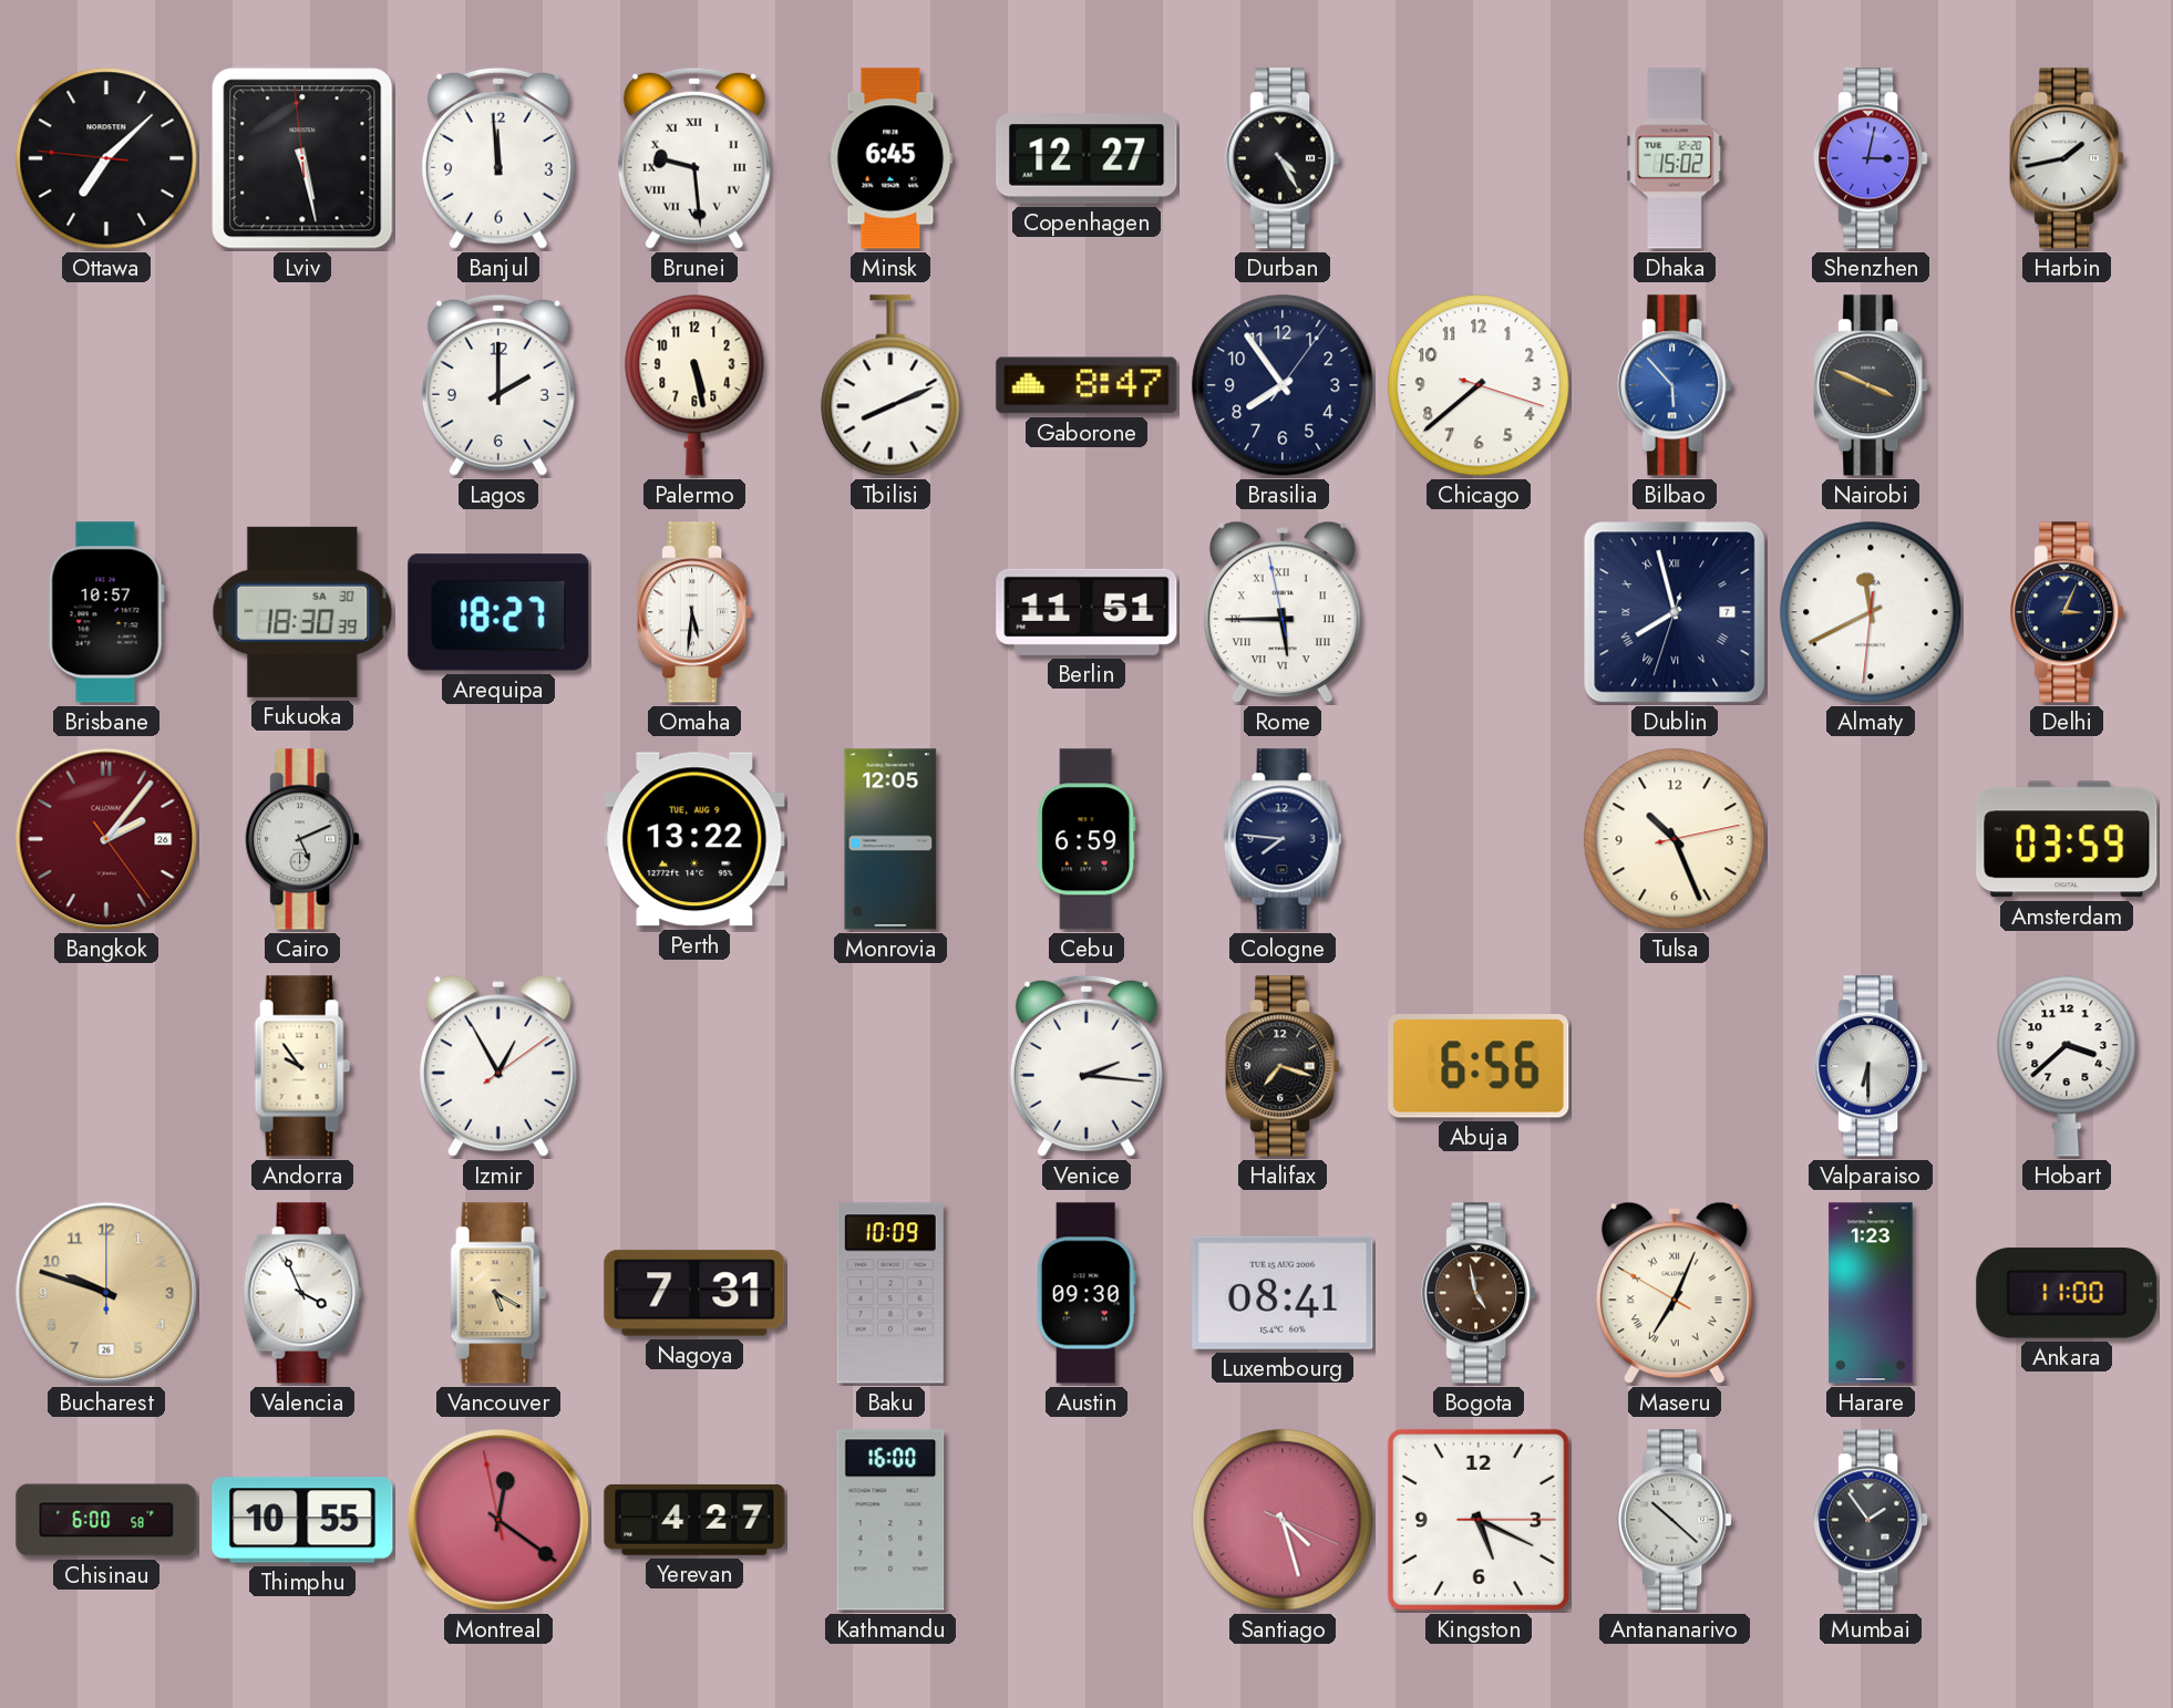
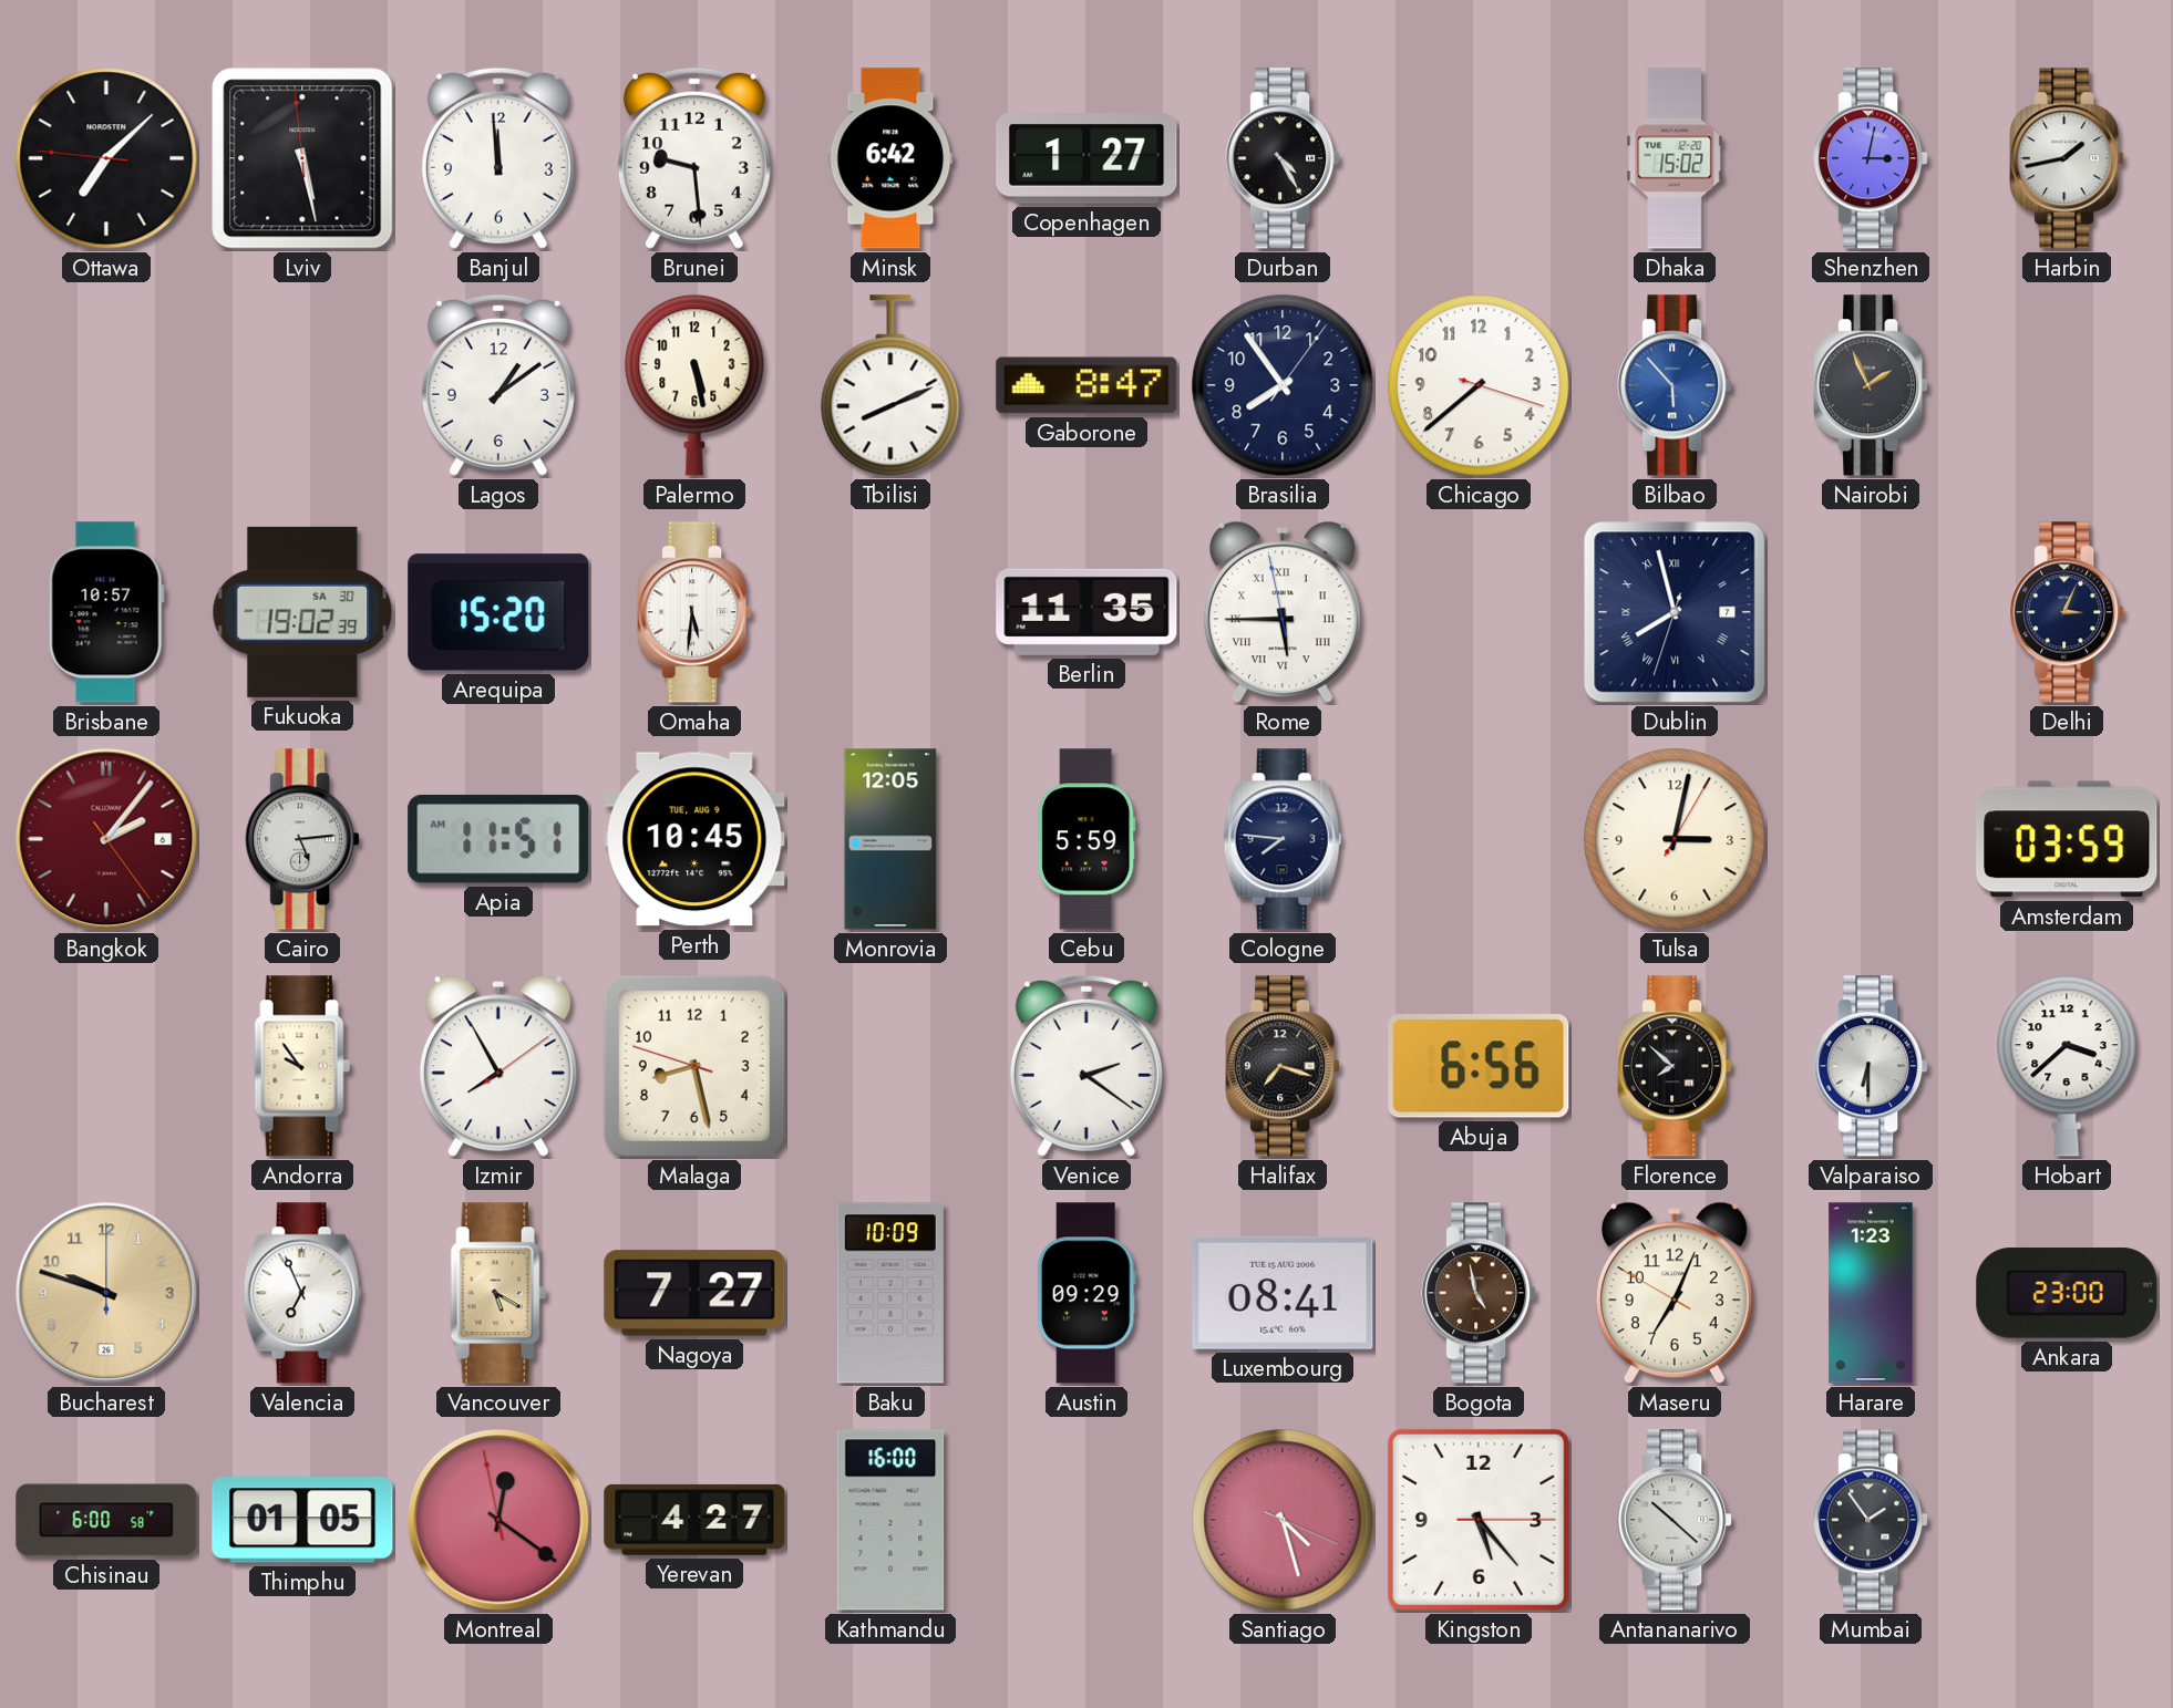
Brunei numerals: Roman -> Arabic
Minsk: 6:45 -> 6:42
Copenhagen: 12:27 -> 1:27
Lagos: 2:00 -> 1:09
Nairobi: 3:49 -> 1:56
Fukuoka: 18:30 -> 19:02
Arequipa: 18:27 -> 15:20
Berlin: 11:51 -> 11:35
Almaty: 11:40 -> none
Bangkok date: 26 -> 6
Cairo: 5:11 -> 5:14
Apia: none -> 11:51
Perth: 13:22 -> 10:45
Cebu: 6:59 -> 5:59
Tulsa: 10:26 -> 3:02
Izmir: 12:55 -> 7:55
Malaga: none -> 8:27
Venice: 2:16 -> 2:21
Florence: none -> 7:52
Valencia: 3:56 -> 6:56
Nagoya: 7:31 -> 7:27
Austin: 09:30 -> 09:29
Maseru numerals: Roman -> Arabic
Ankara: 11:00 -> 23:00
Thimphu: 10:55 -> 01:05
Kingston: 5:19 -> 5:23
